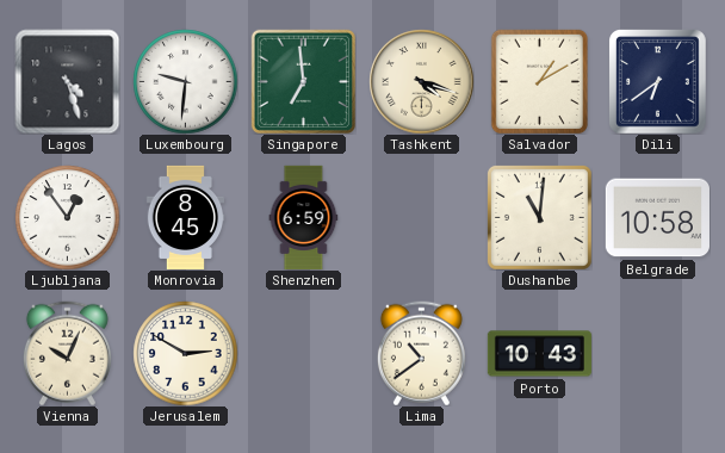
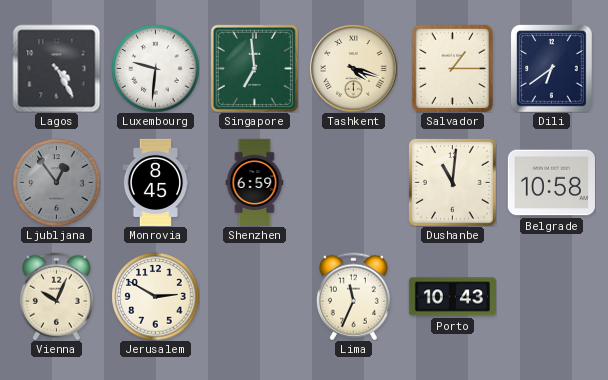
Lagos: 4:27 -> 4:25
Salvador: 1:10 -> 1:15
Ljubljana dial: white -> grey
Lima: 10:39 -> 11:34
